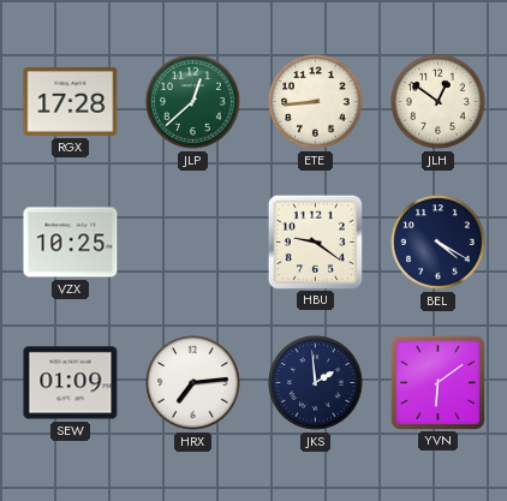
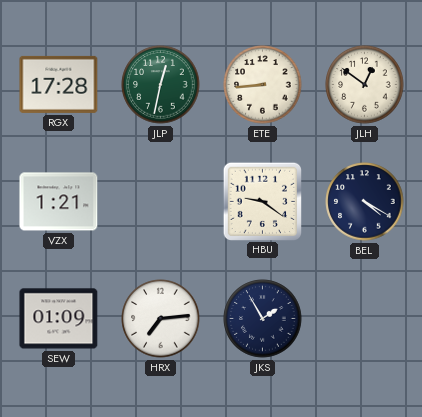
JLP: 12:38 -> 12:32
VZX: 10:25 -> 1:21
JKS: 1:59 -> 1:55
YVN: 6:09 -> none
